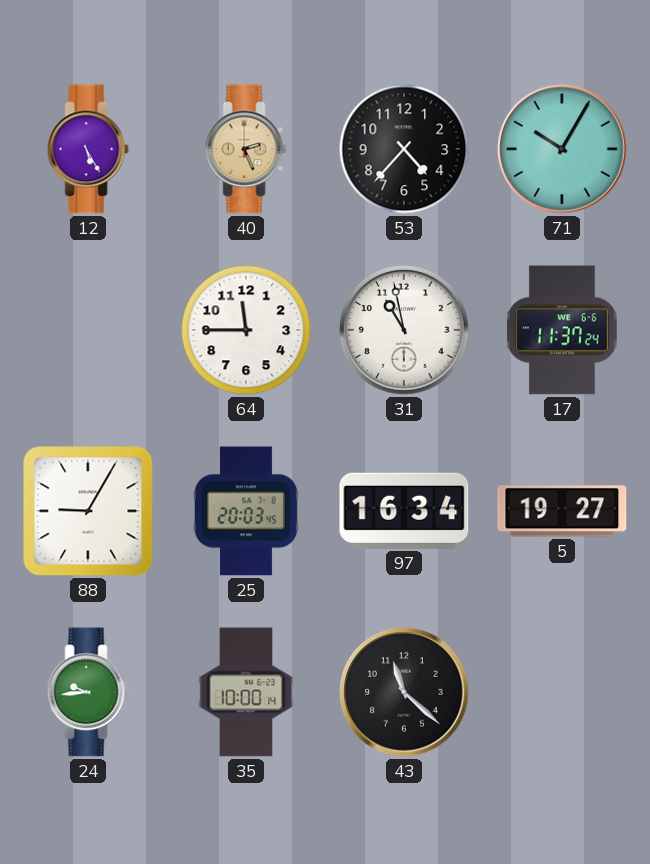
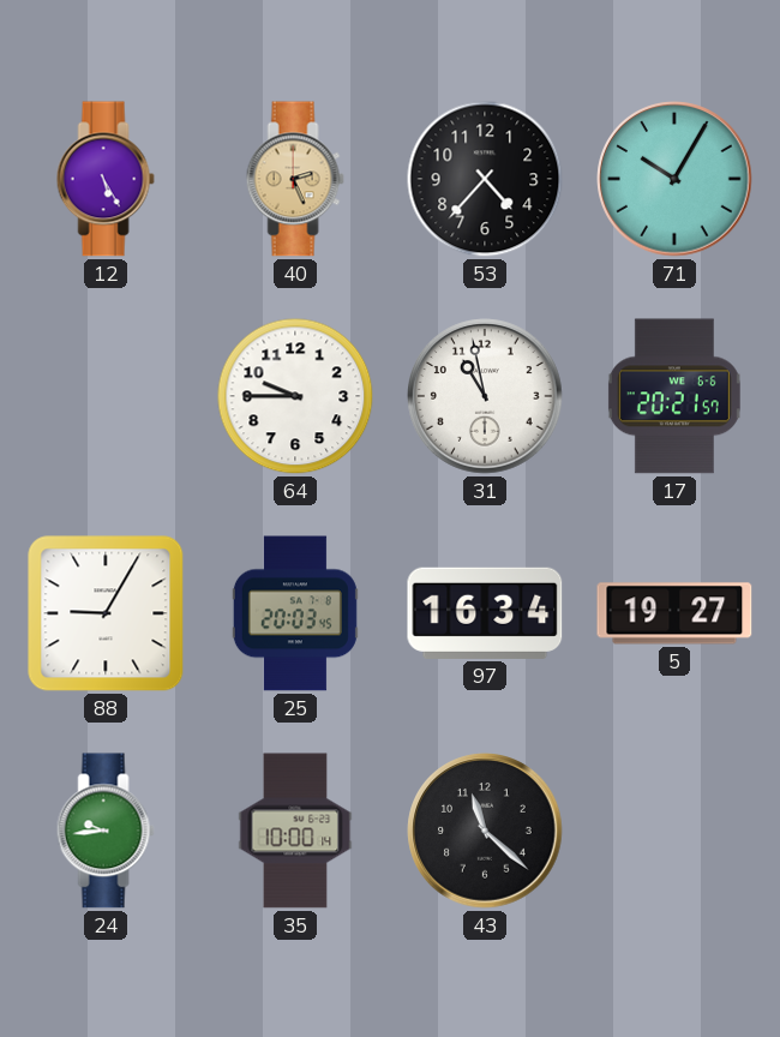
64: 11:45 -> 9:45
17: 11:37 -> 20:21
